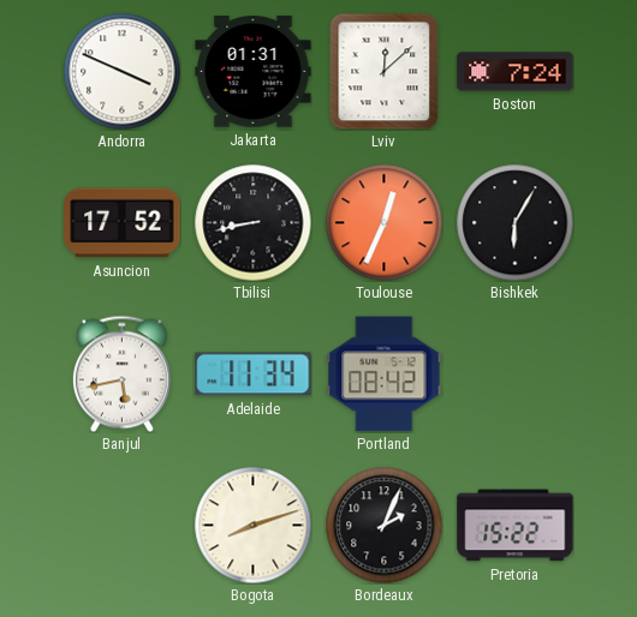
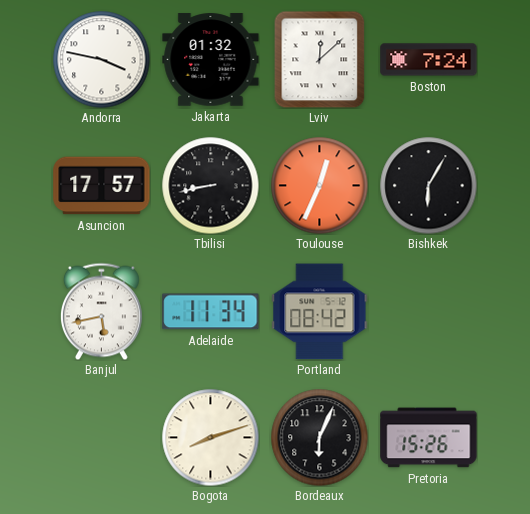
Andorra: 3:49 -> 3:47
Jakarta: 01:31 -> 01:32
Asuncion: 17:52 -> 17:57
Bordeaux: 2:04 -> 6:04
Pretoria: 15:22 -> 15:26
